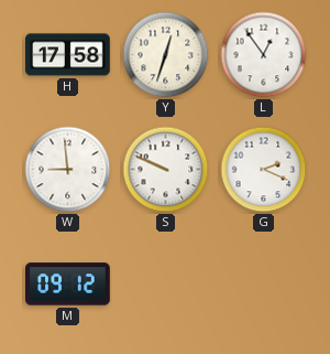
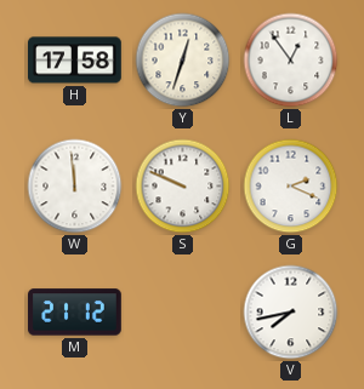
W: 8:59 -> 11:59
M: 09:12 -> 21:12
V: none -> 7:43
